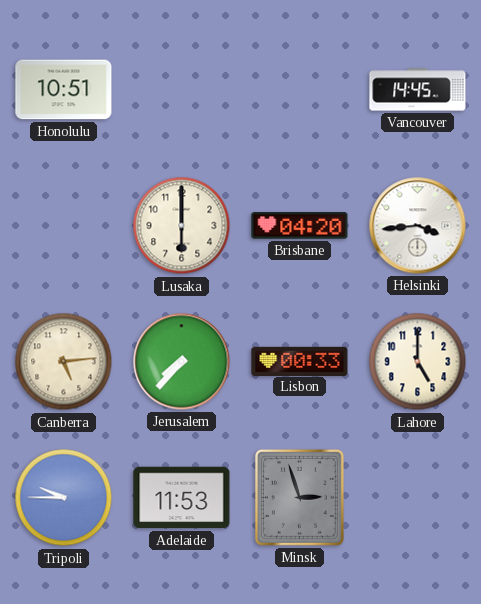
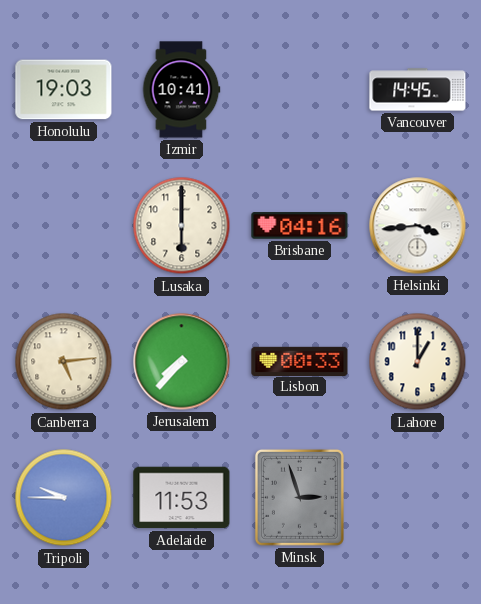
Honolulu: 10:51 -> 19:03
Izmir: none -> 10:41
Brisbane: 04:20 -> 04:16
Lahore: 5:00 -> 1:00
